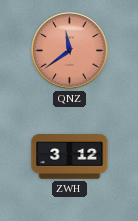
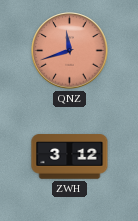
QNZ: 11:39 -> 11:42
